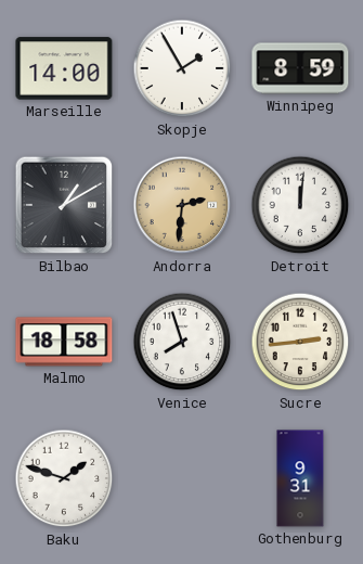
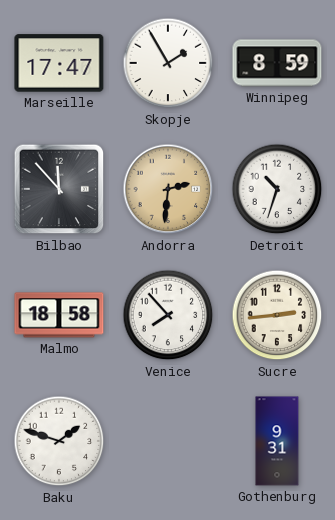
Marseille: 14:00 -> 17:47
Bilbao: 1:10 -> 11:53
Detroit: 12:01 -> 10:33
Venice: 7:57 -> 7:53
